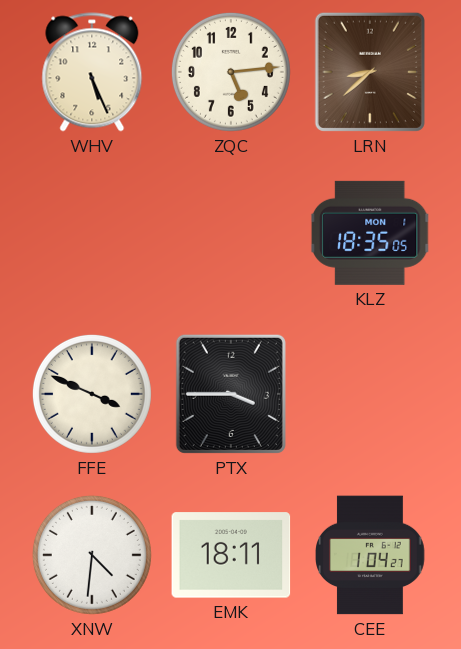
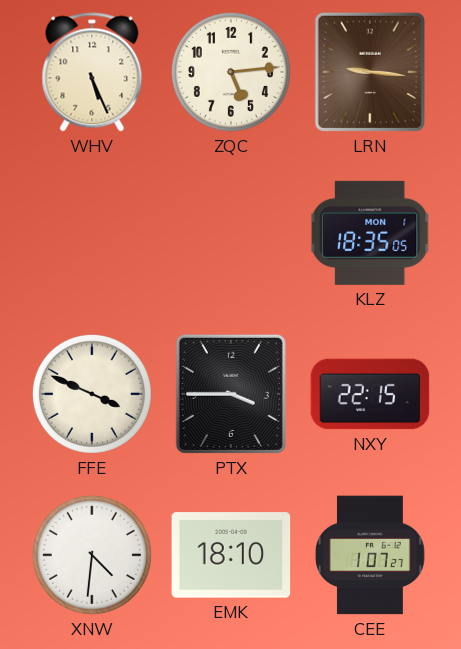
LRN: 8:38 -> 9:16
NXY: none -> 22:15
EMK: 18:11 -> 18:10
CEE: 1:04 -> 1:07
